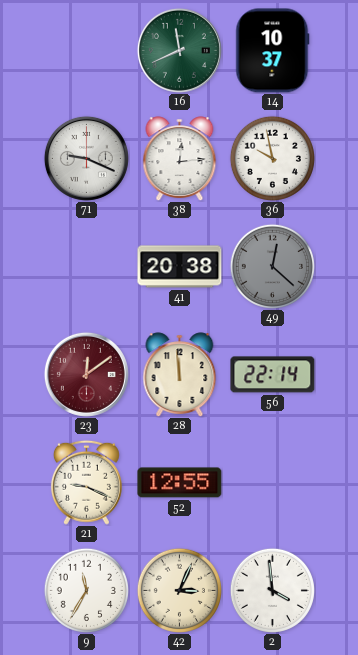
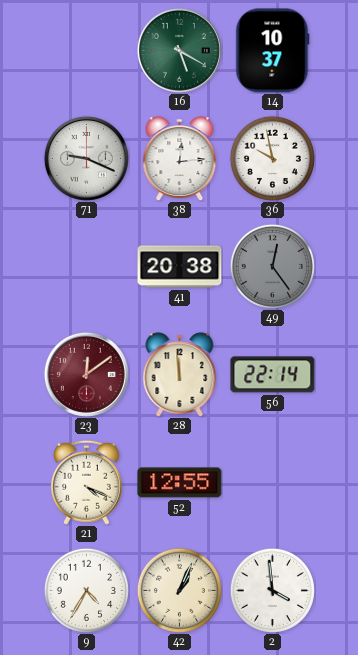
16: 11:41 -> 5:20
49: 12:22 -> 12:24
21: 9:19 -> 4:19
9: 11:35 -> 4:35
42: 3:04 -> 1:04
